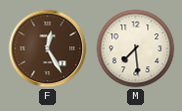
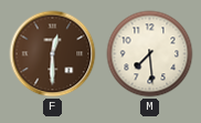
F: 12:25 -> 12:30
